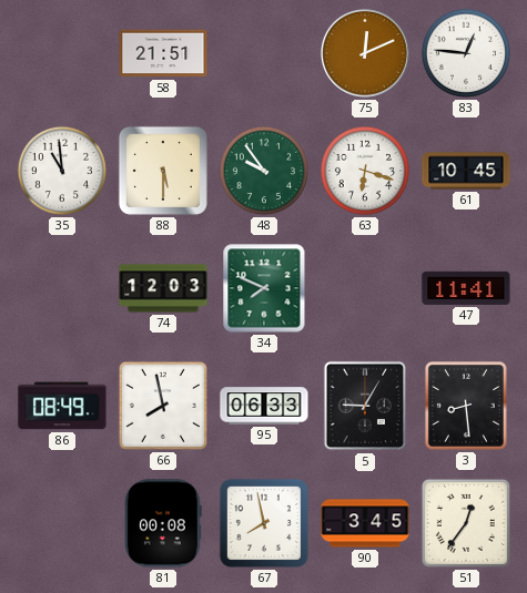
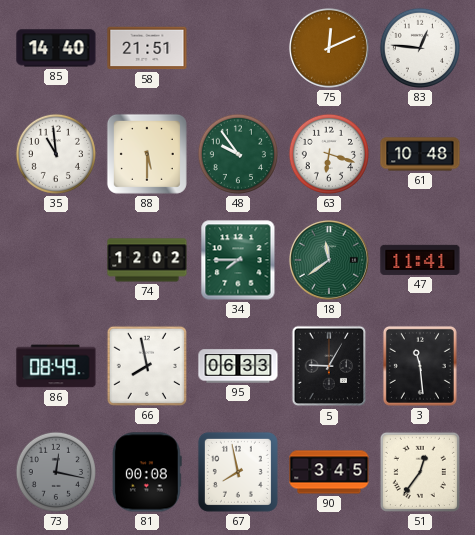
85: none -> 14:40
61: 10:45 -> 10:48
74: 12:03 -> 12:02
34: 7:49 -> 7:45
18: none -> 11:39
3: 8:29 -> 11:29
73: none -> 12:17
